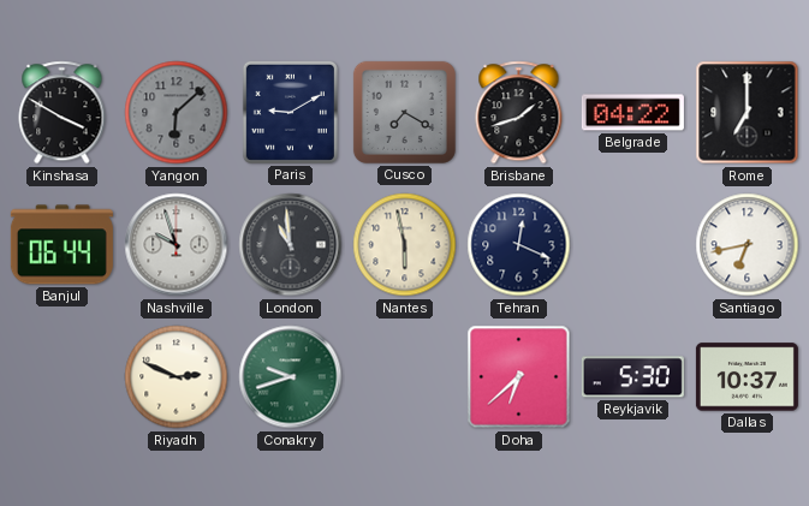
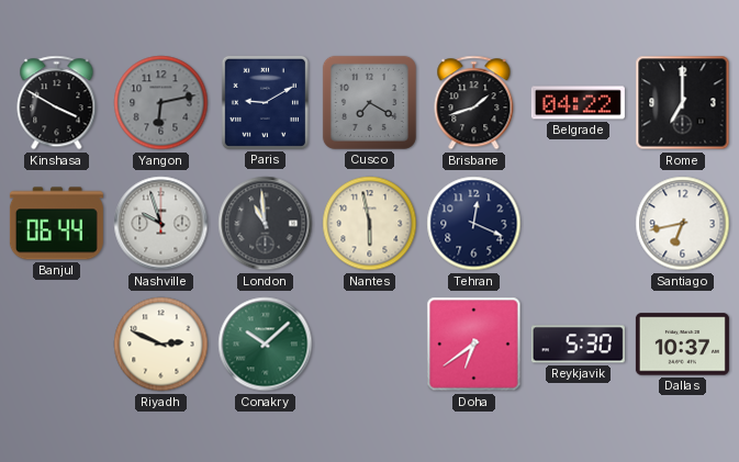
Yangon: 6:08 -> 6:13
Conakry: 9:42 -> 10:08
Doha: 6:38 -> 6:39
